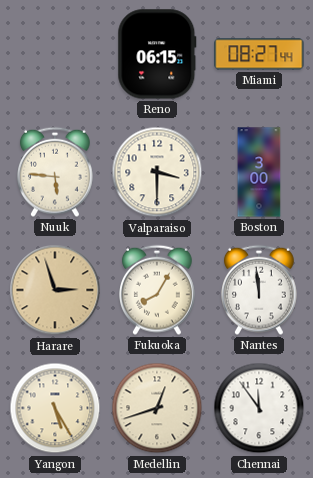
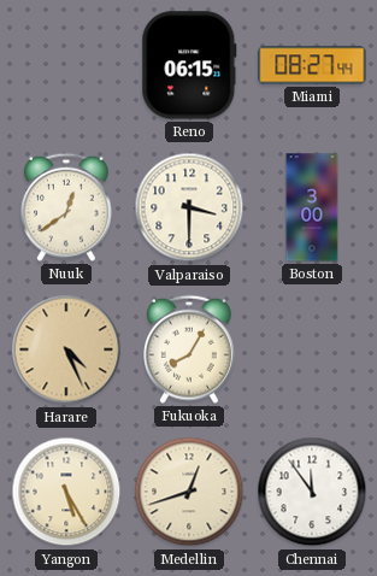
Nuuk: 5:46 -> 12:39
Harare: 2:57 -> 4:26
Nantes: 11:59 -> none
